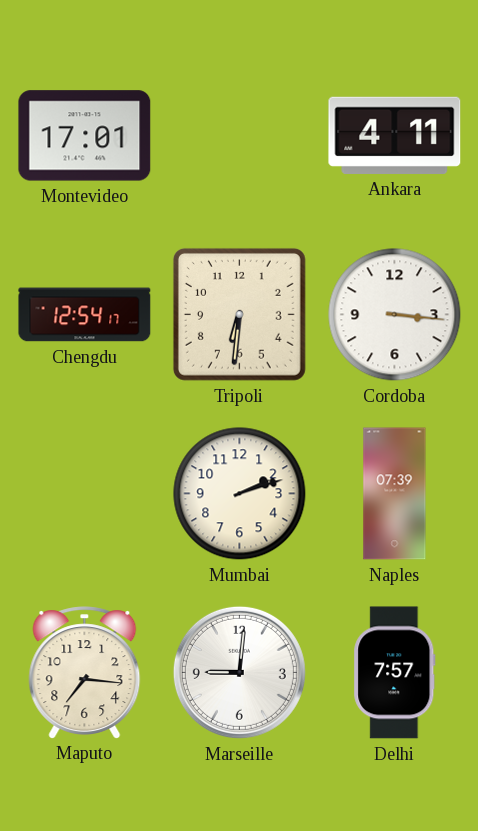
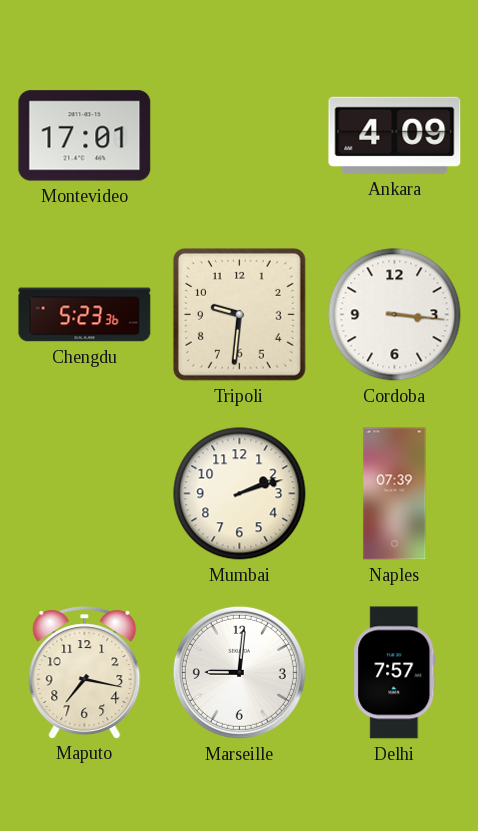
Ankara: 4:11 -> 4:09
Chengdu: 12:54 -> 5:23
Tripoli: 6:31 -> 9:31
Maputo: 7:16 -> 7:17
